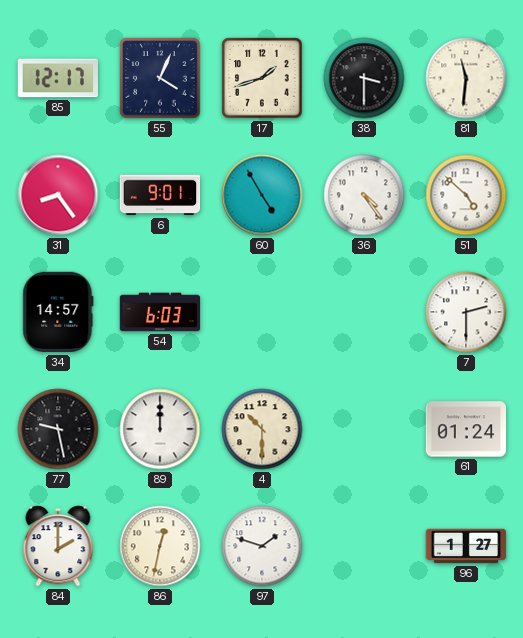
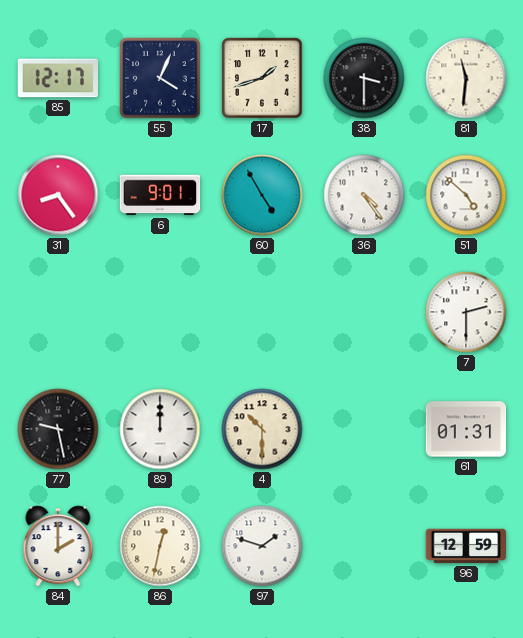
34: 14:57 -> none
54: 6:03 -> none
61: 01:24 -> 01:31
96: 1:27 -> 12:59
